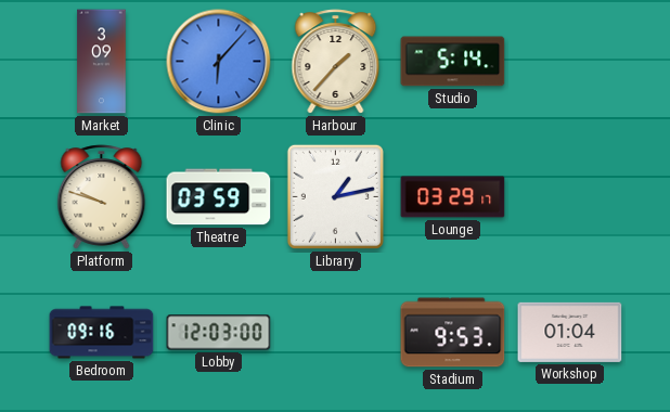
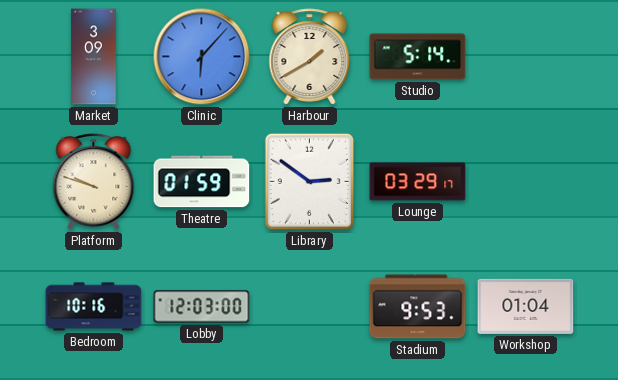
Harbour: 1:37 -> 1:40
Theatre: 03:59 -> 01:59
Library: 1:13 -> 2:51
Bedroom: 09:16 -> 10:16
